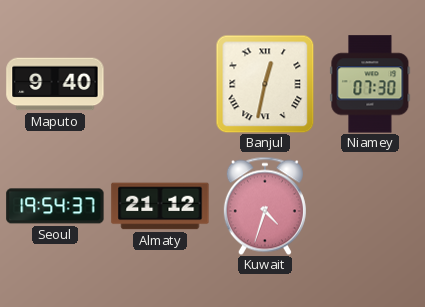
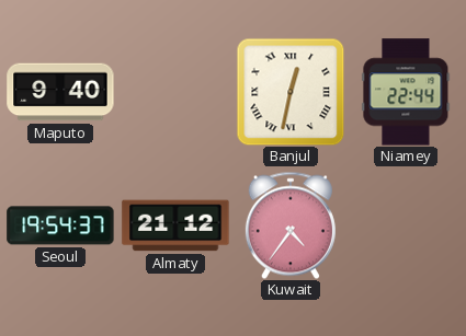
Niamey: 07:30 -> 22:44
Kuwait: 4:33 -> 4:36
